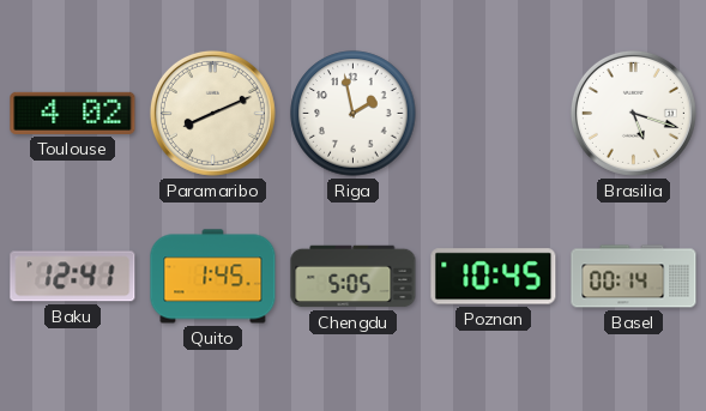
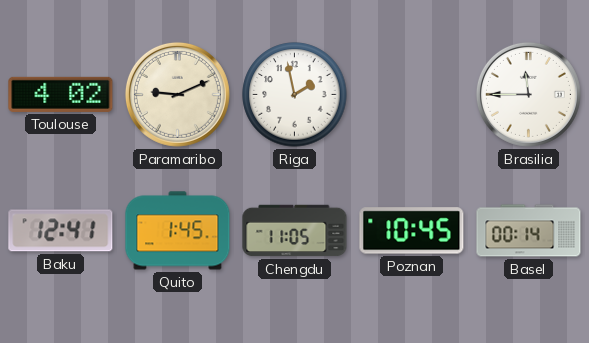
Paramaribo: 8:11 -> 9:11
Brasilia: 5:18 -> 11:45
Chengdu: 5:05 -> 11:05
